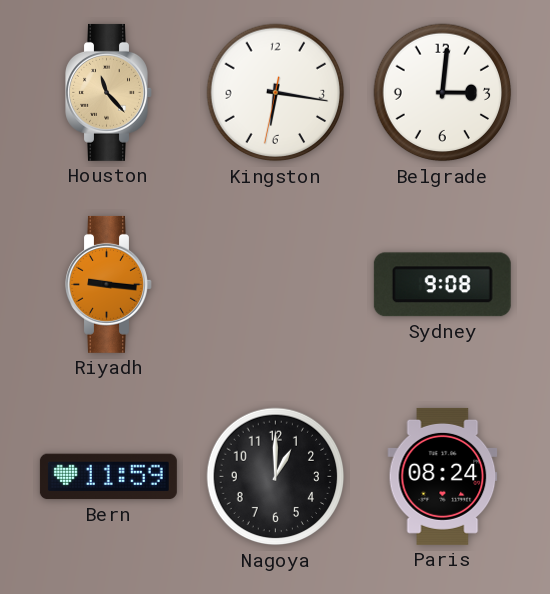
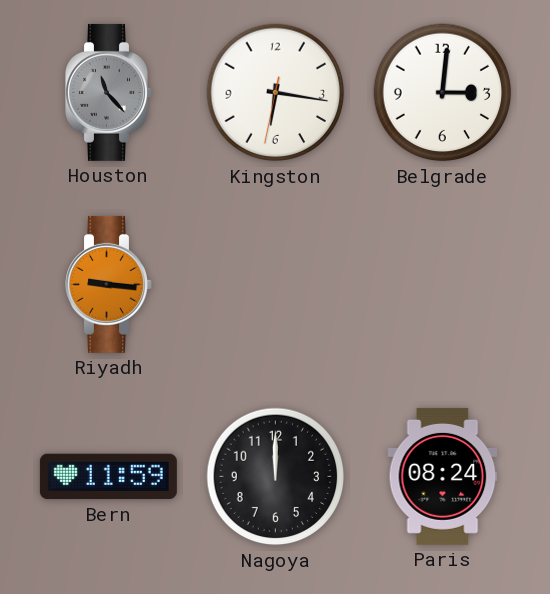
Houston dial: champagne -> grey
Sydney: 9:08 -> none
Nagoya: 1:00 -> 12:00
